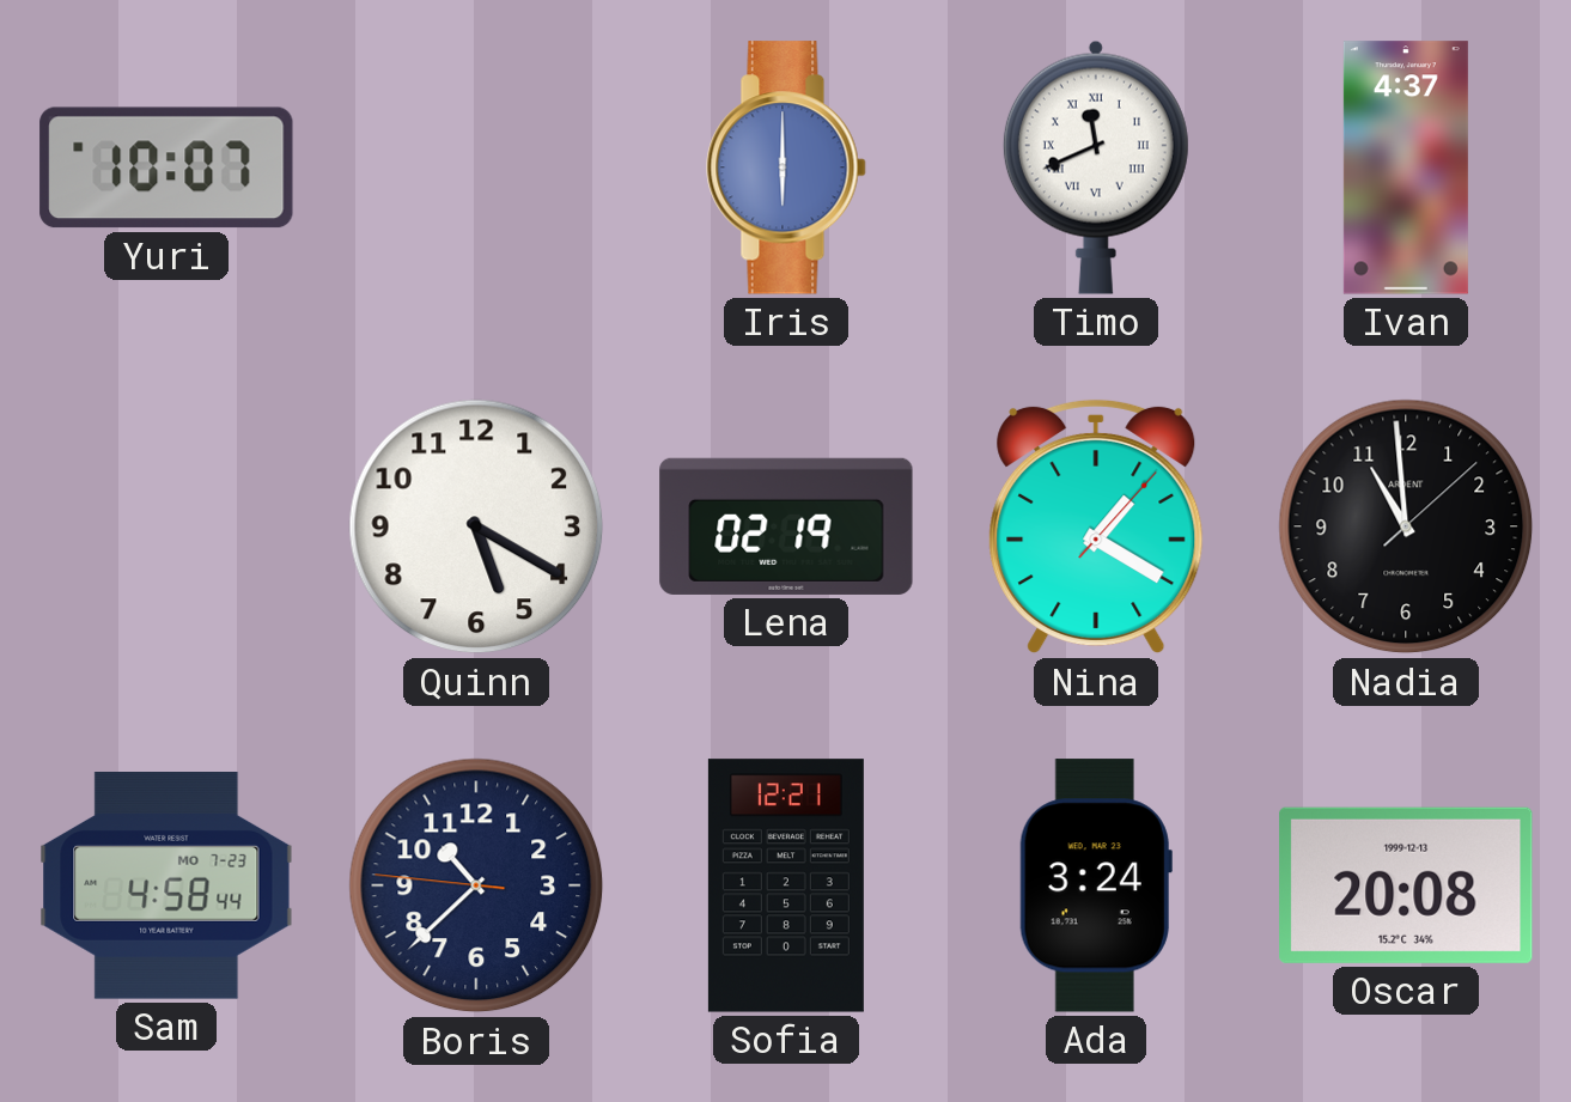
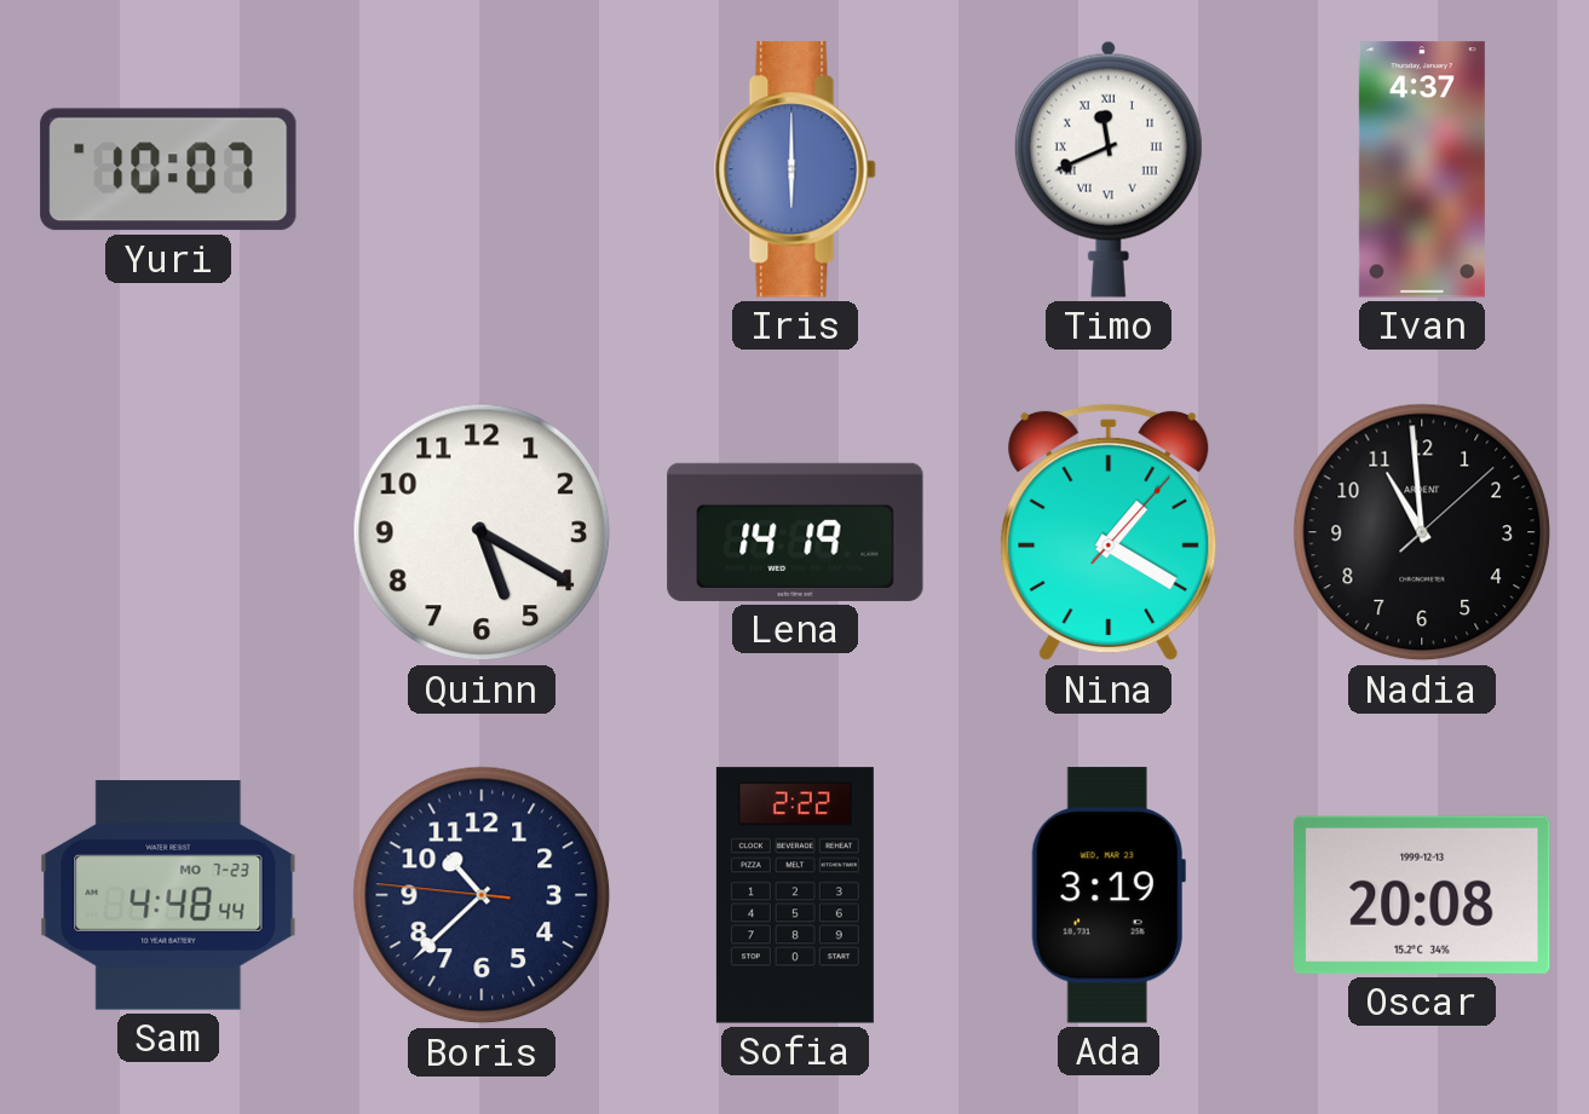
Lena: 02:19 -> 14:19
Sam: 4:58 -> 4:48
Sofia: 12:21 -> 2:22
Ada: 3:24 -> 3:19
